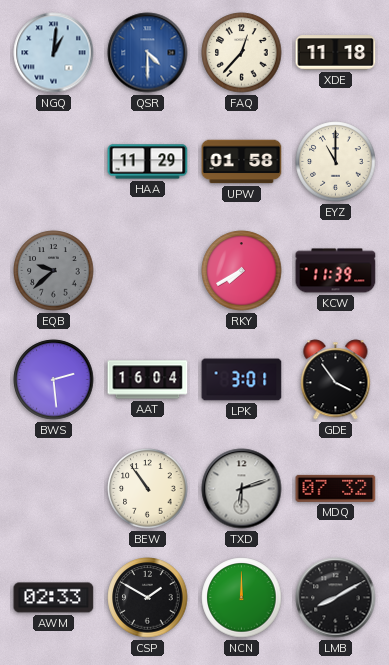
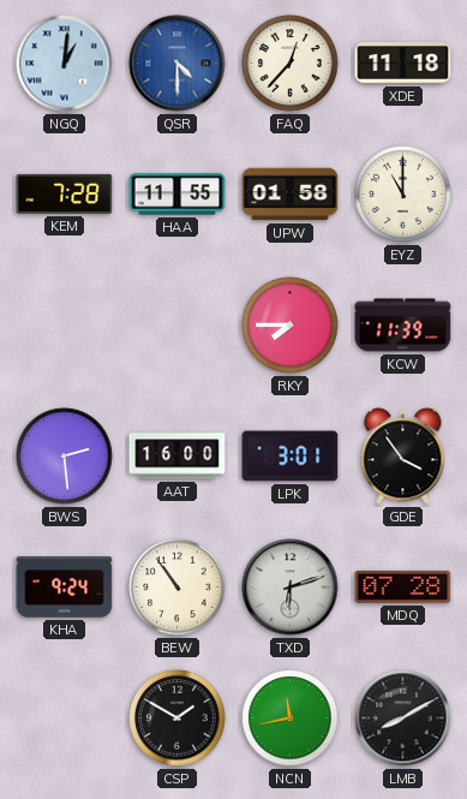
KEM: none -> 7:28
HAA: 11:29 -> 11:55
EQB: 9:38 -> none
RKY: 7:40 -> 7:45
AAT: 16:04 -> 16:00
KHA: none -> 9:24
MDQ: 07:32 -> 07:28
AWM: 02:33 -> none
NCN: 12:00 -> 11:43
